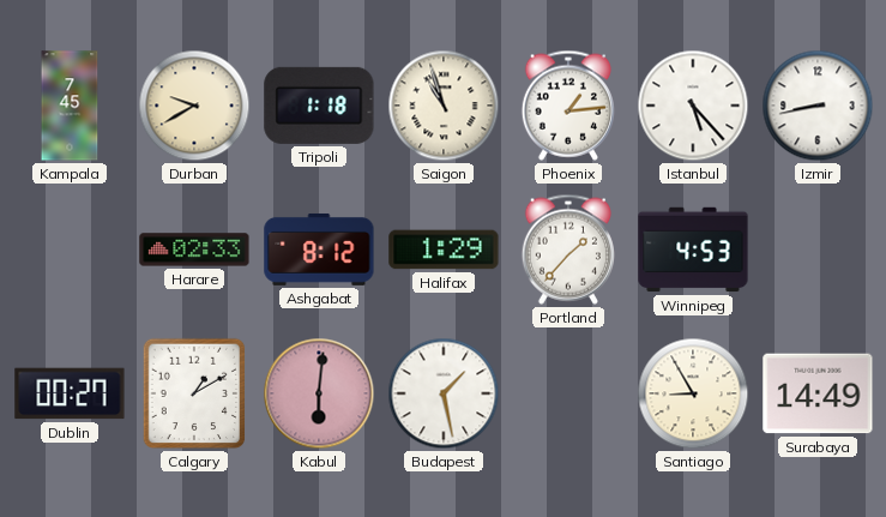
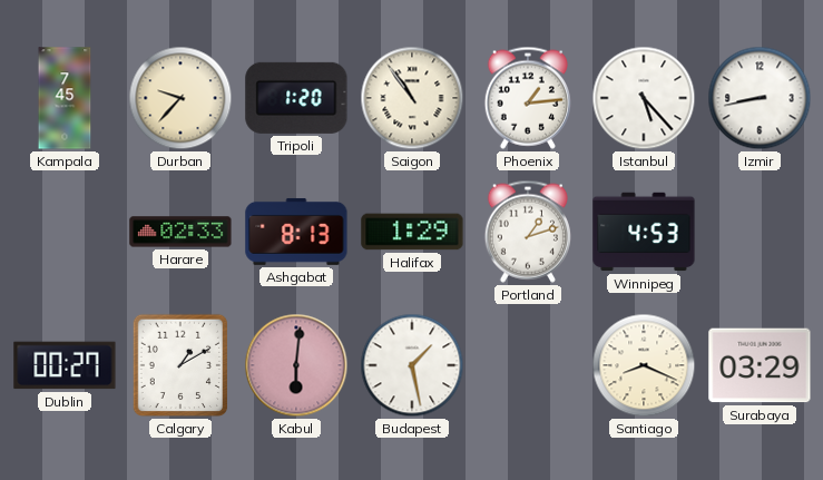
Durban: 9:40 -> 9:37
Tripoli: 1:18 -> 1:20
Saigon: 10:57 -> 10:54
Ashgabat: 8:12 -> 8:13
Portland: 1:37 -> 1:12
Santiago: 8:55 -> 8:19
Surabaya: 14:49 -> 03:29
